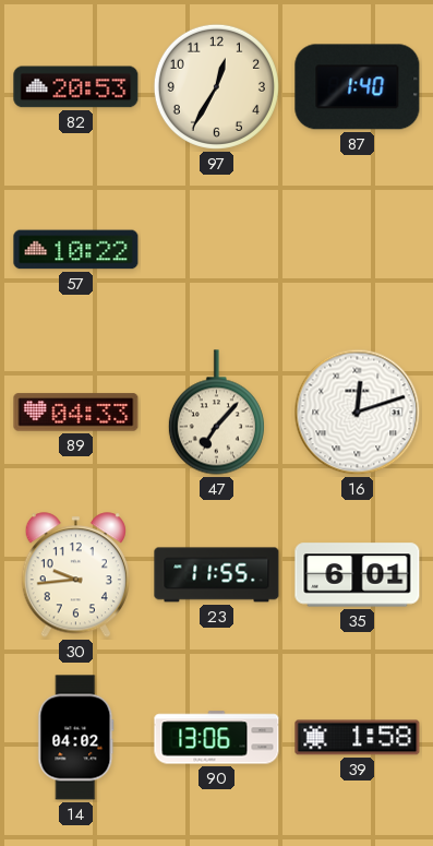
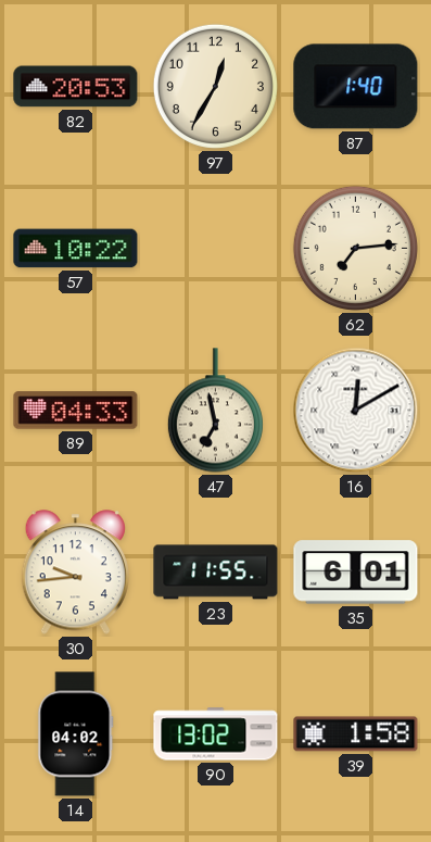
62: none -> 7:14
47: 7:07 -> 6:58
16: 12:12 -> 12:10
90: 13:06 -> 13:02
